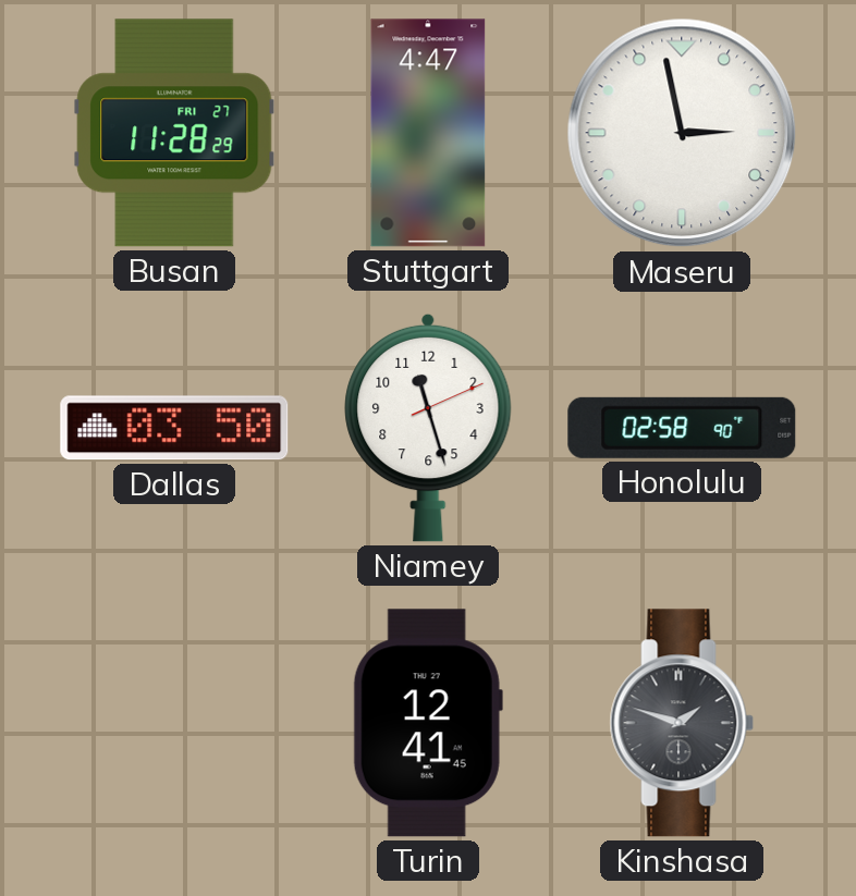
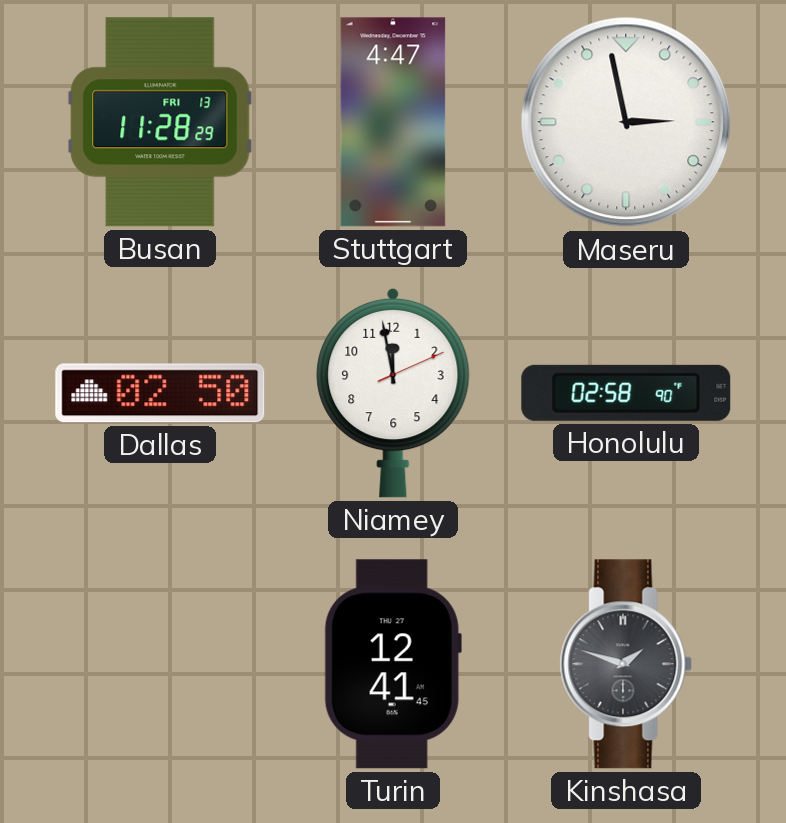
Busan date: FRI 27 -> FRI 13
Dallas: 03:50 -> 02:50
Niamey: 11:27 -> 11:58
